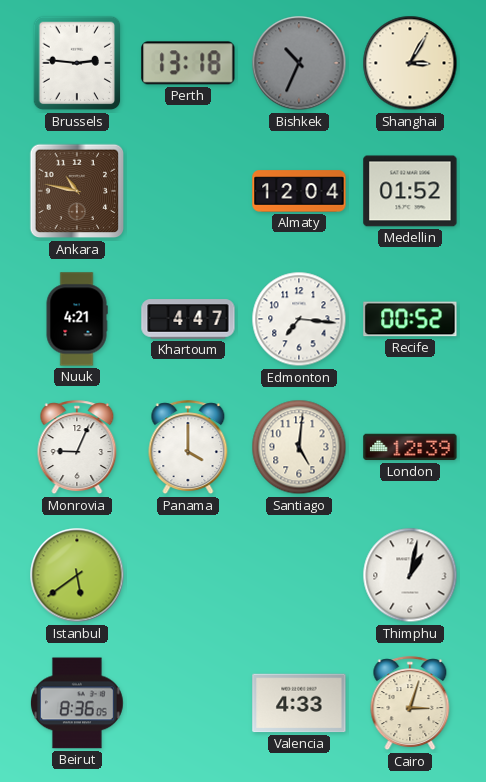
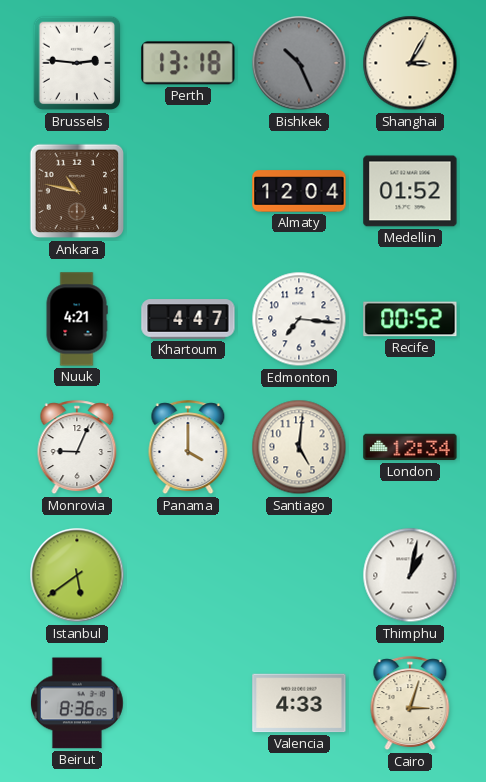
Bishkek: 10:34 -> 10:26
London: 12:39 -> 12:34
